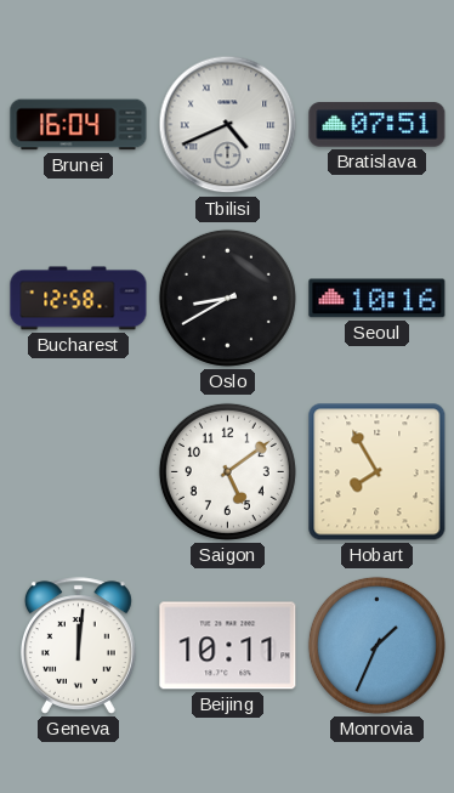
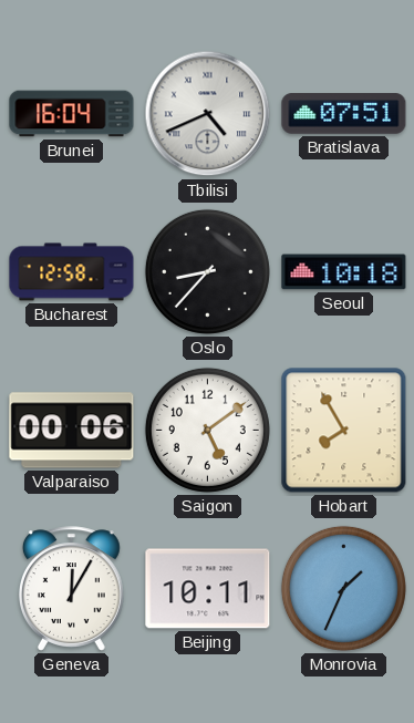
Oslo: 8:40 -> 8:37
Seoul: 10:16 -> 10:18
Valparaiso: none -> 00:06
Geneva: 12:01 -> 12:05
